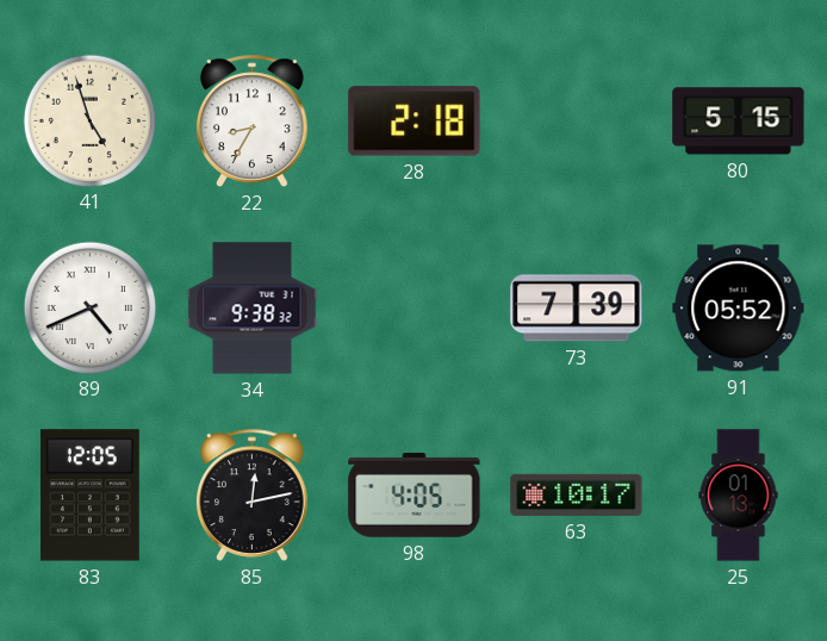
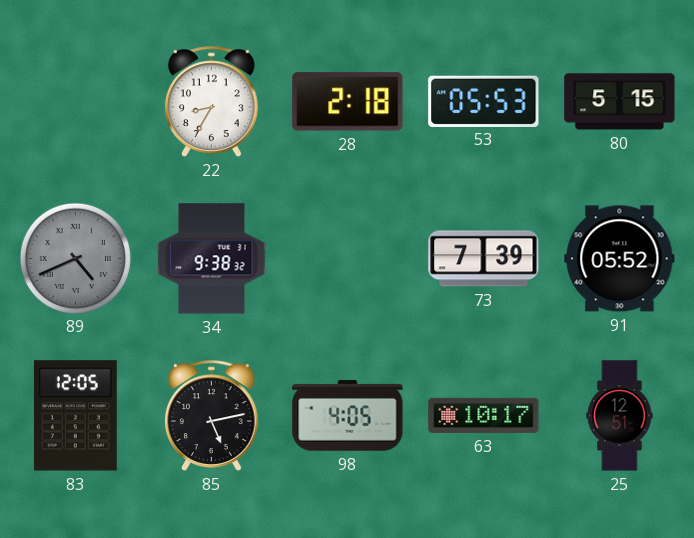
41: 4:57 -> none
53: none -> 05:53
89 dial: white -> grey
85: 12:13 -> 5:13
25: 01:13 -> 12:51
